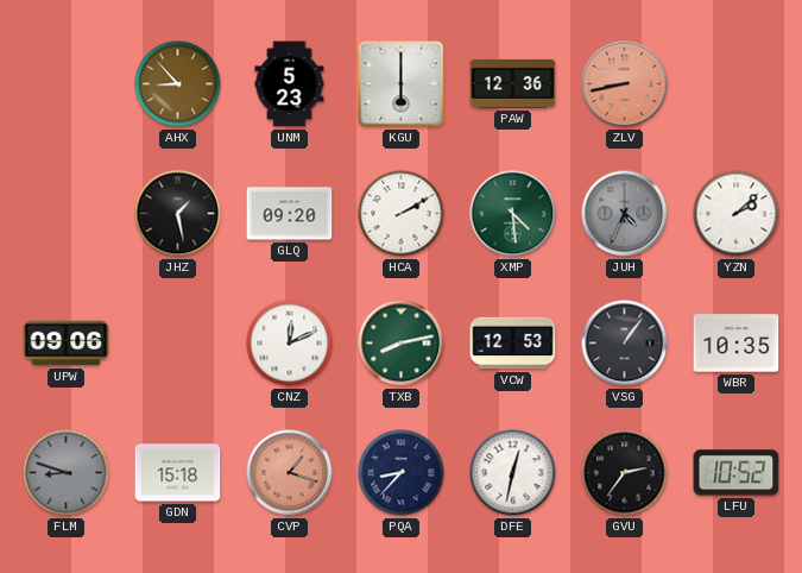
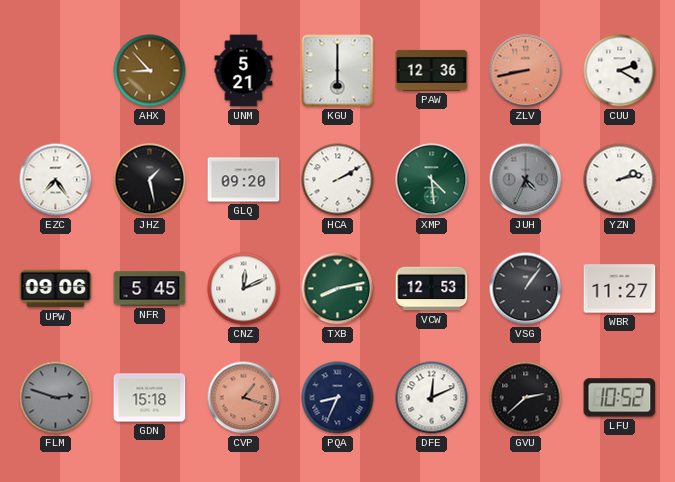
UNM: 5:23 -> 5:21
CUU: none -> 2:20
EZC: none -> 7:24
YZN: 2:08 -> 2:13
NFR: none -> 5:45
WBR: 10:35 -> 11:27
FLM: 8:48 -> 2:48
PQA: 8:37 -> 8:34
DFE: 12:32 -> 12:11
GVU: 2:36 -> 2:38
